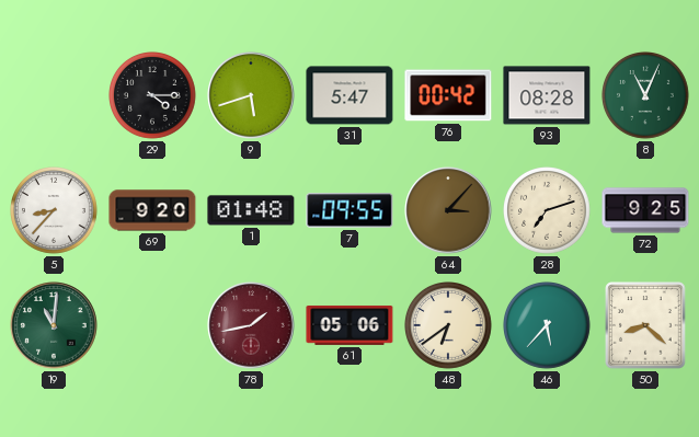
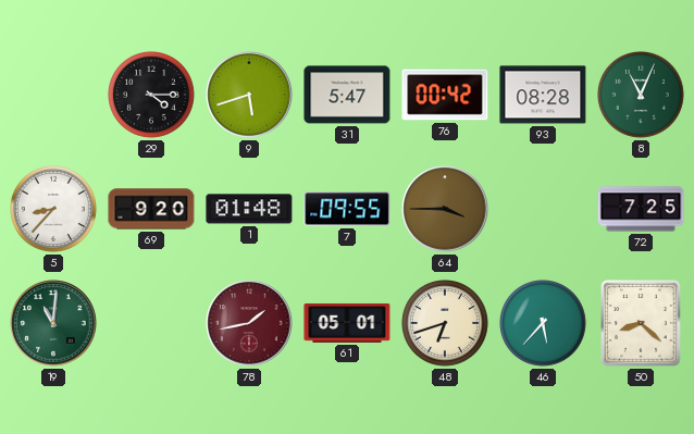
64: 3:07 -> 3:45
28: 7:12 -> none
72: 9:25 -> 7:25
61: 05:06 -> 05:01
48: 6:39 -> 6:42
